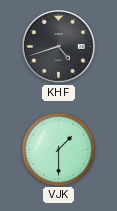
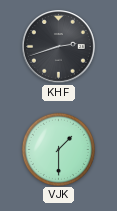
KHF: 4:42 -> 2:42
